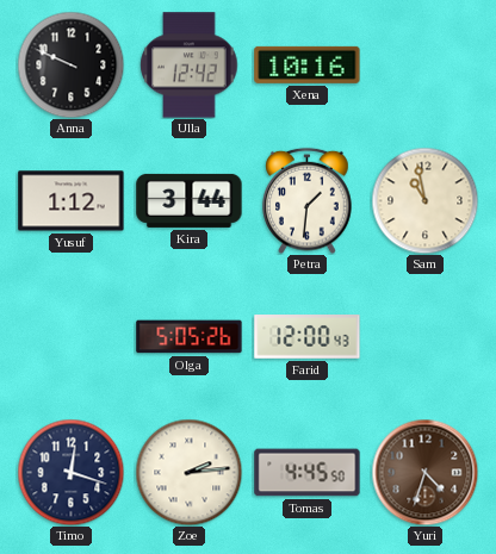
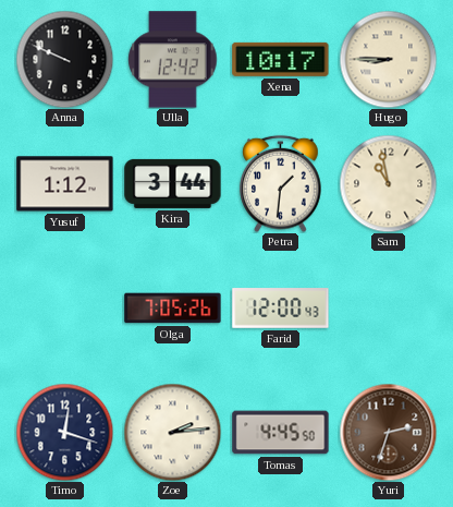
Xena: 10:16 -> 10:17
Hugo: none -> 8:45
Olga: 5:05 -> 7:05
Yuri: 4:33 -> 2:33
